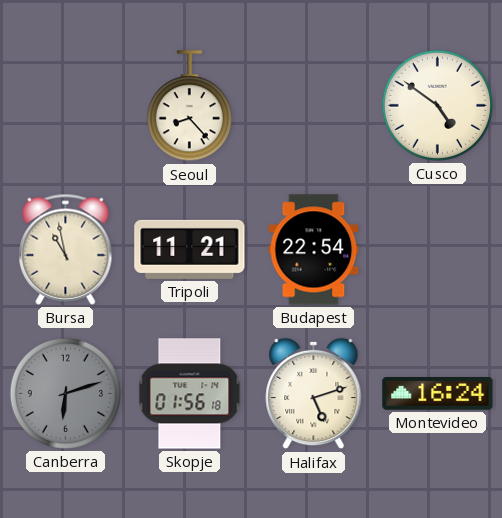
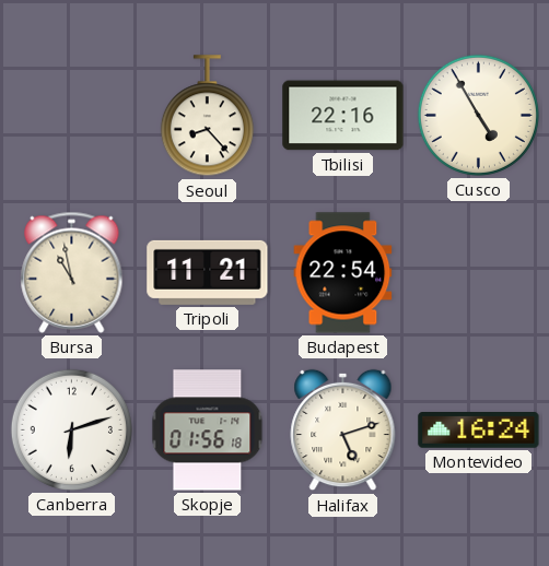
Tbilisi: none -> 22:16
Cusco: 4:51 -> 4:55
Canberra dial: grey -> white
